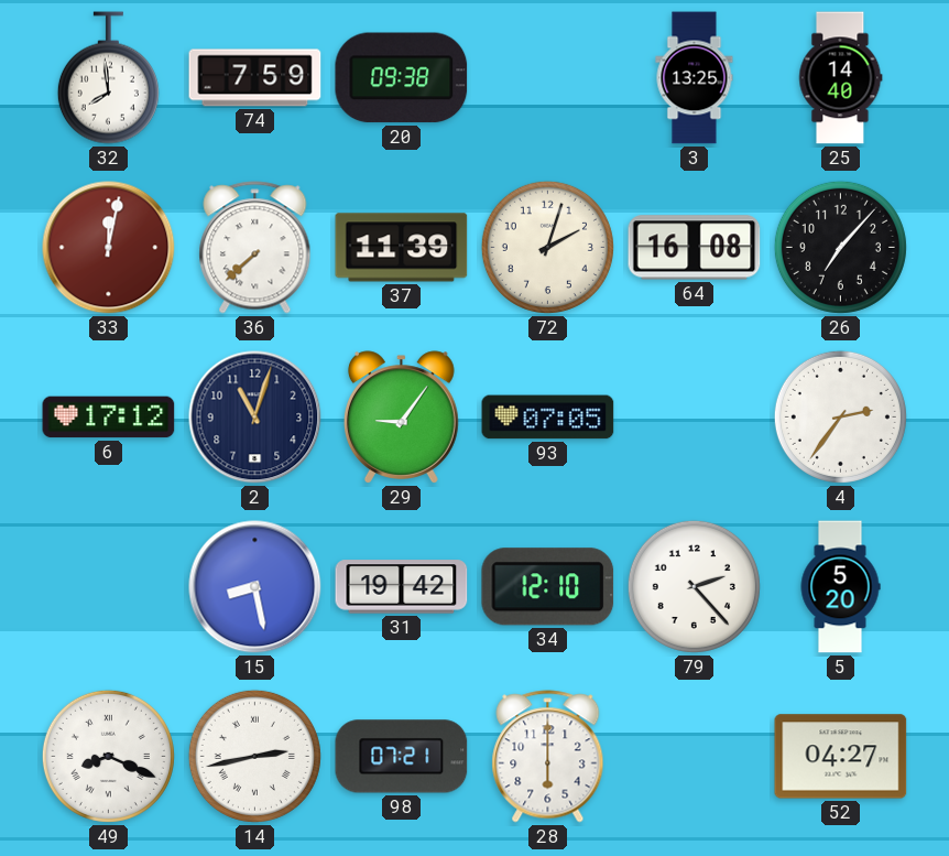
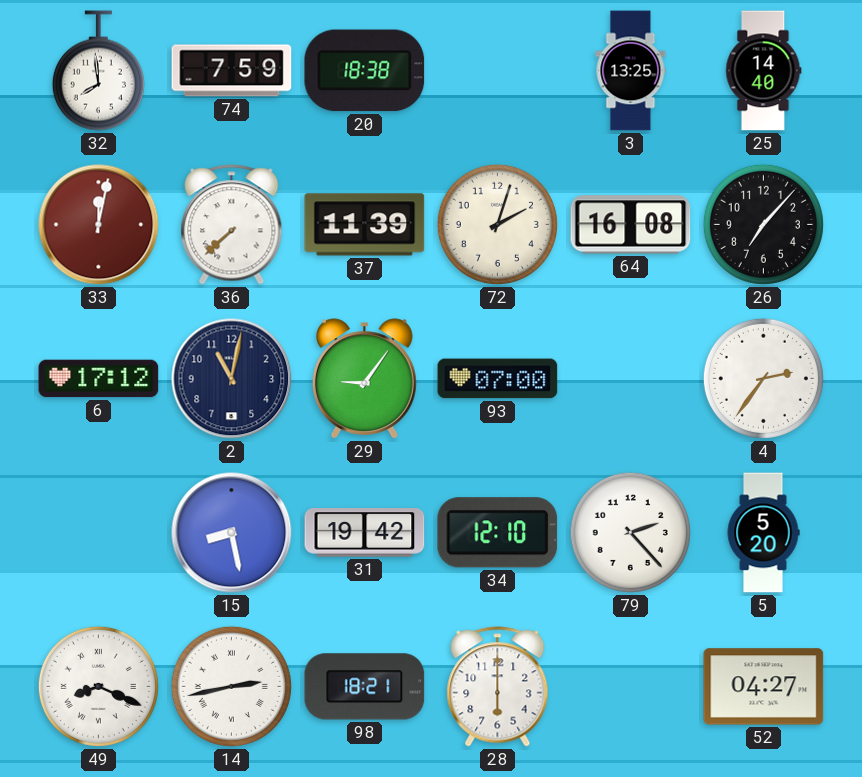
20: 09:38 -> 18:38
2: 11:03 -> 11:02
93: 07:05 -> 07:00
98: 07:21 -> 18:21
